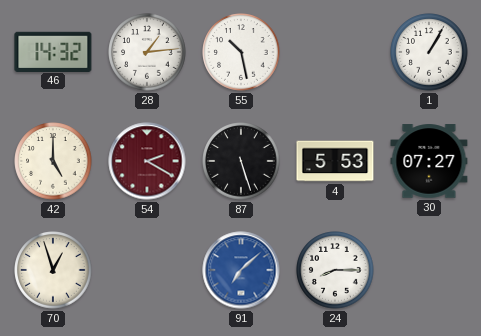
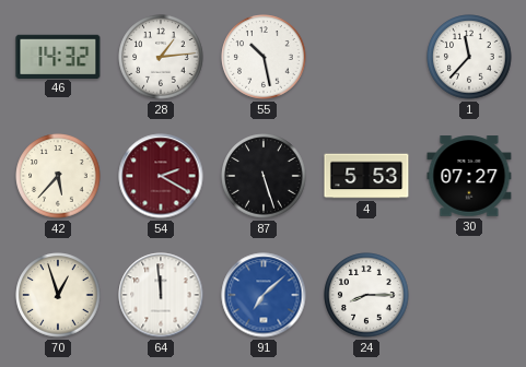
1: 1:05 -> 11:37
42: 5:00 -> 5:37
64: none -> 11:59
